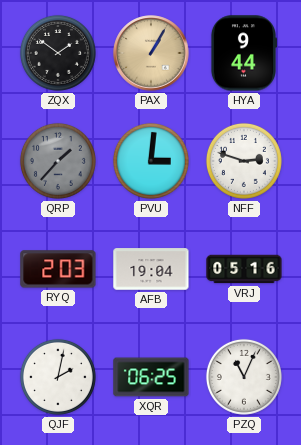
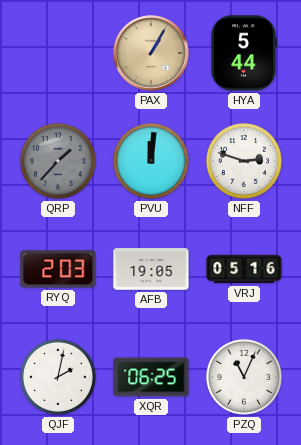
ZQX: 1:51 -> none
HYA: 9:44 -> 5:44
PVU: 3:01 -> 12:01
AFB: 19:04 -> 19:05
